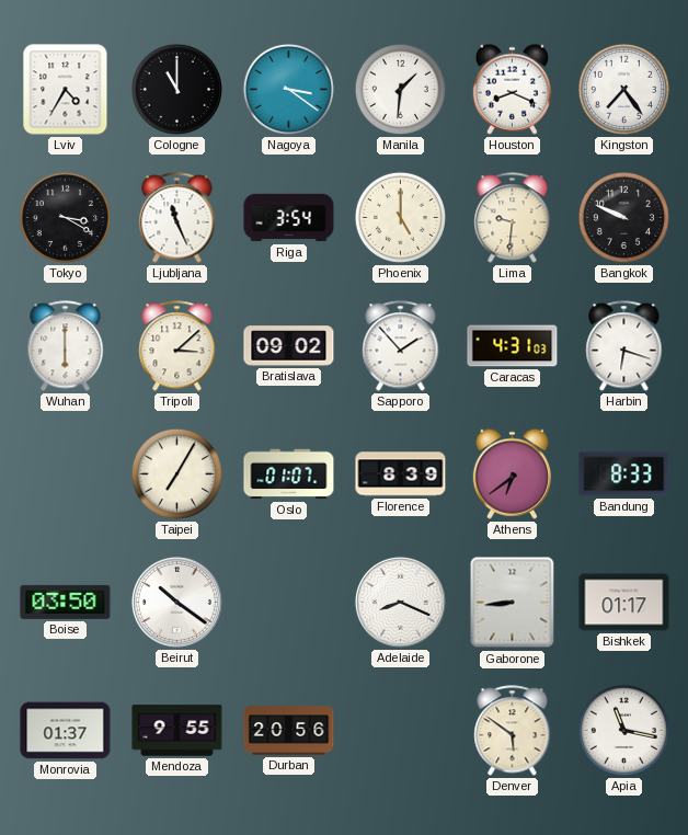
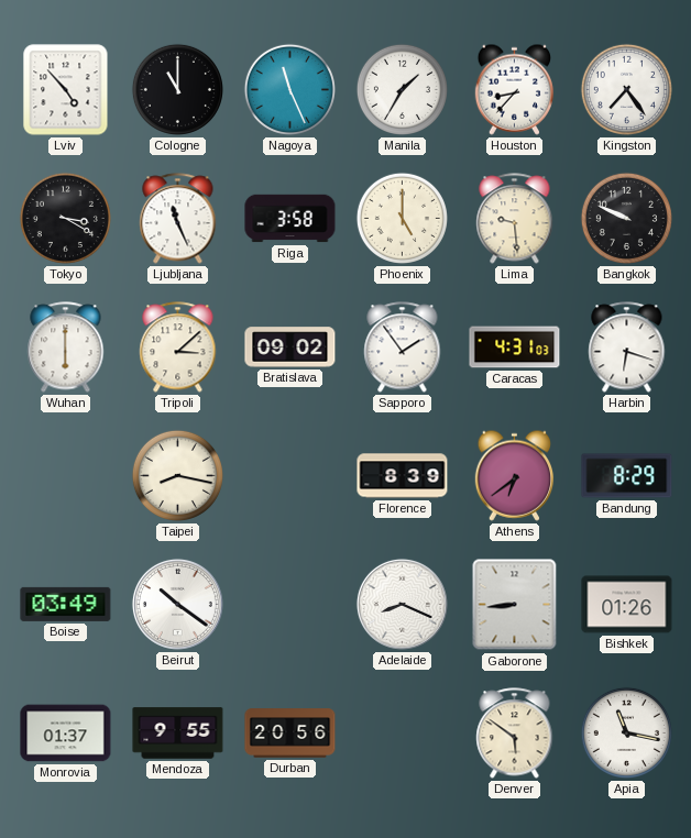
Lviv: 4:35 -> 4:53
Nagoya: 3:21 -> 11:26
Manila: 1:31 -> 1:35
Houston: 8:19 -> 8:37
Riga: 3:54 -> 3:58
Lima: 9:31 -> 9:29
Sapporo: 1:53 -> 1:54
Taipei: 7:05 -> 8:17
Oslo: 01:07 -> none
Bandung: 8:33 -> 8:29
Boise: 03:50 -> 03:49
Bishkek: 01:17 -> 01:26
